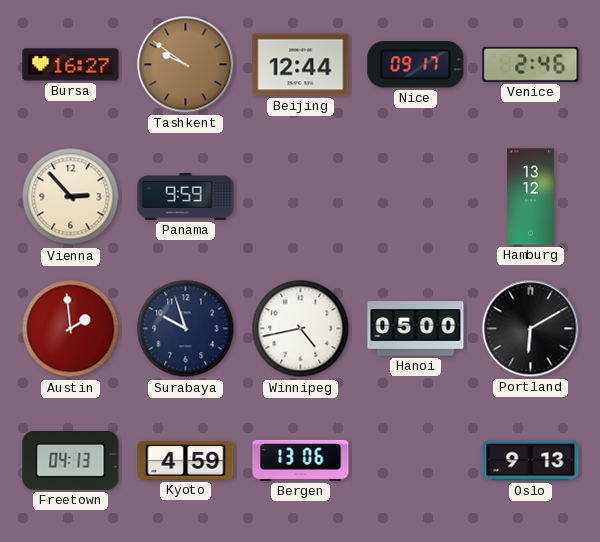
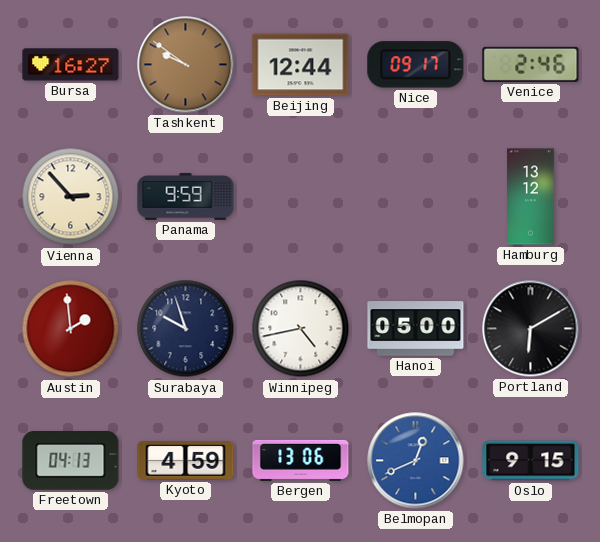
Belmopan: none -> 12:41
Oslo: 9:13 -> 9:15
